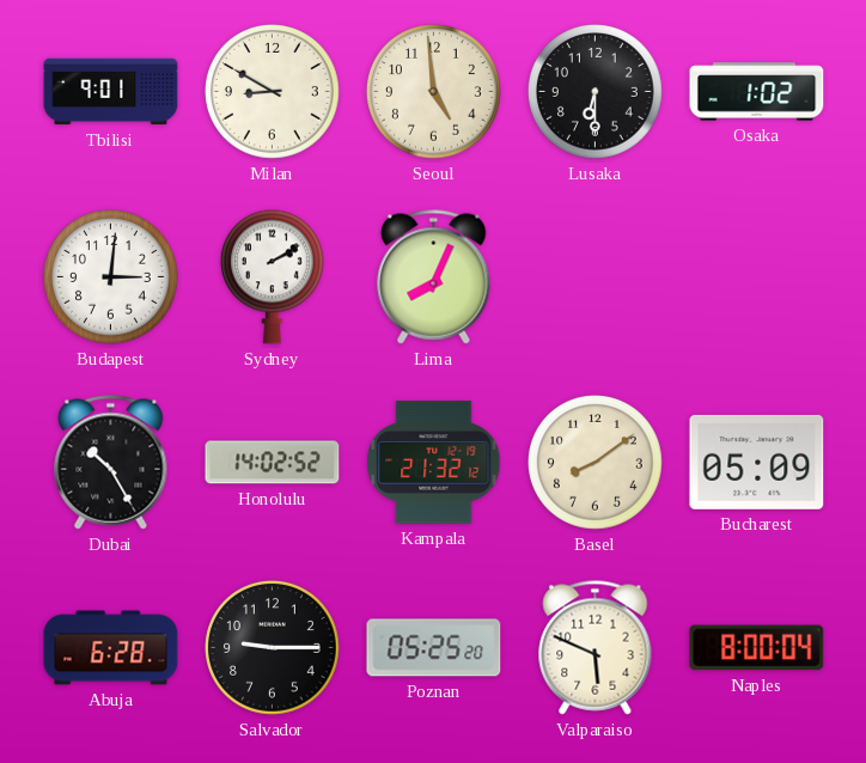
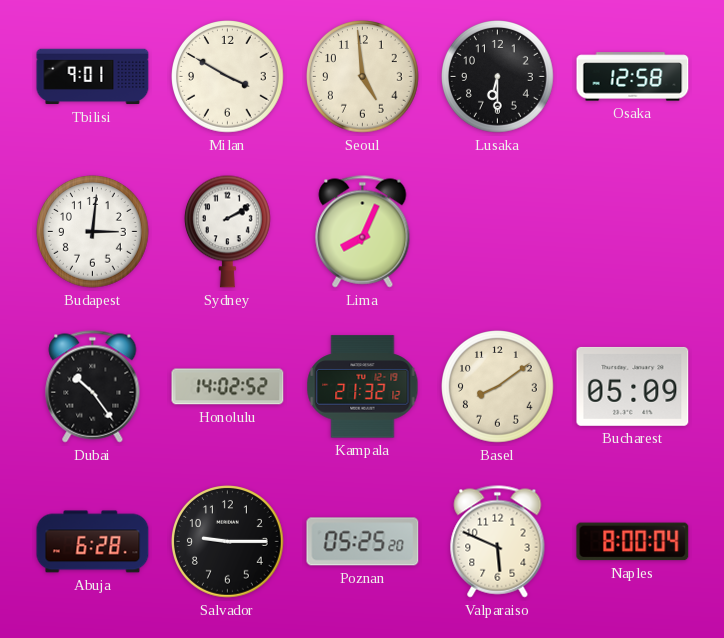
Milan: 8:50 -> 3:50
Osaka: 1:02 -> 12:58
Dubai: 10:25 -> 10:24
